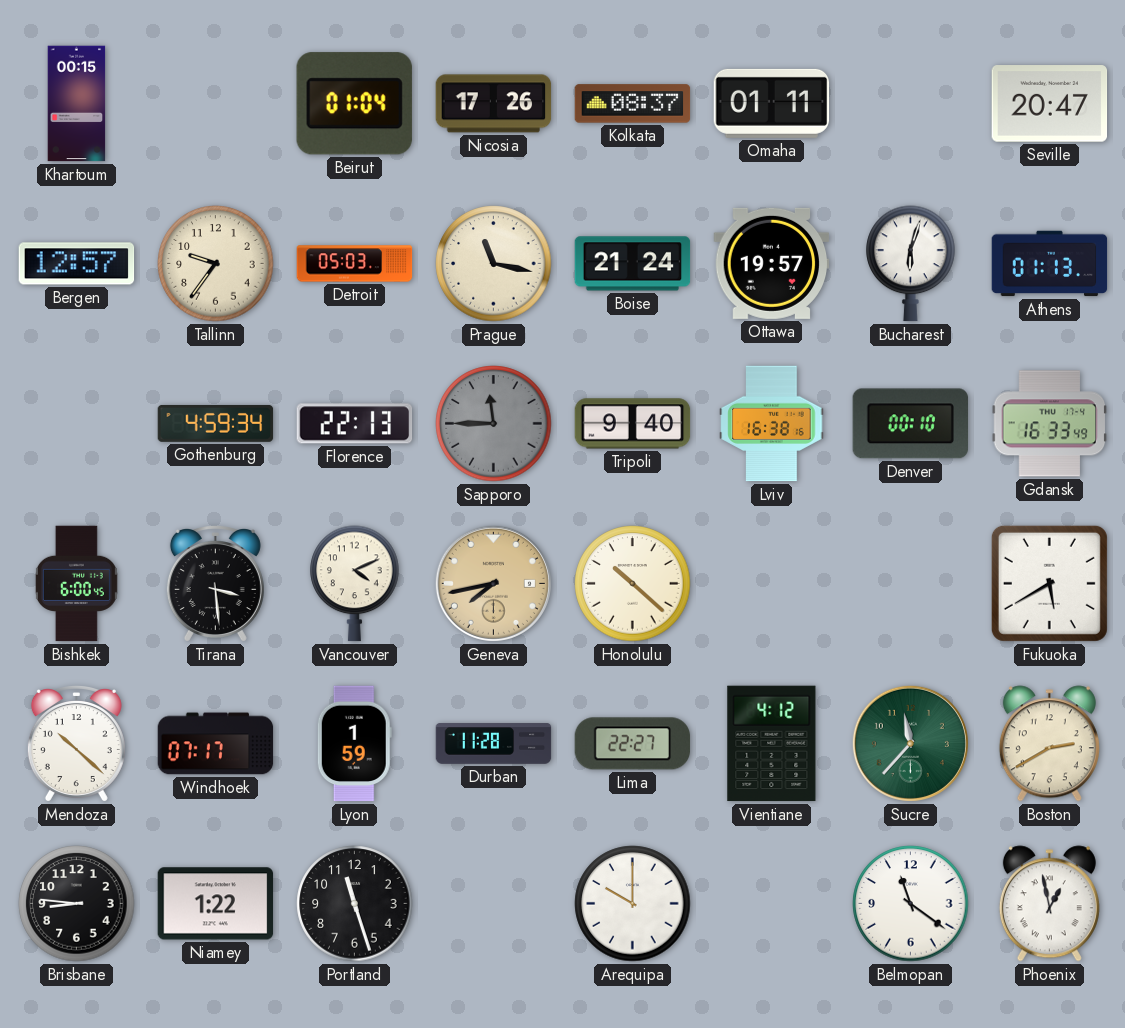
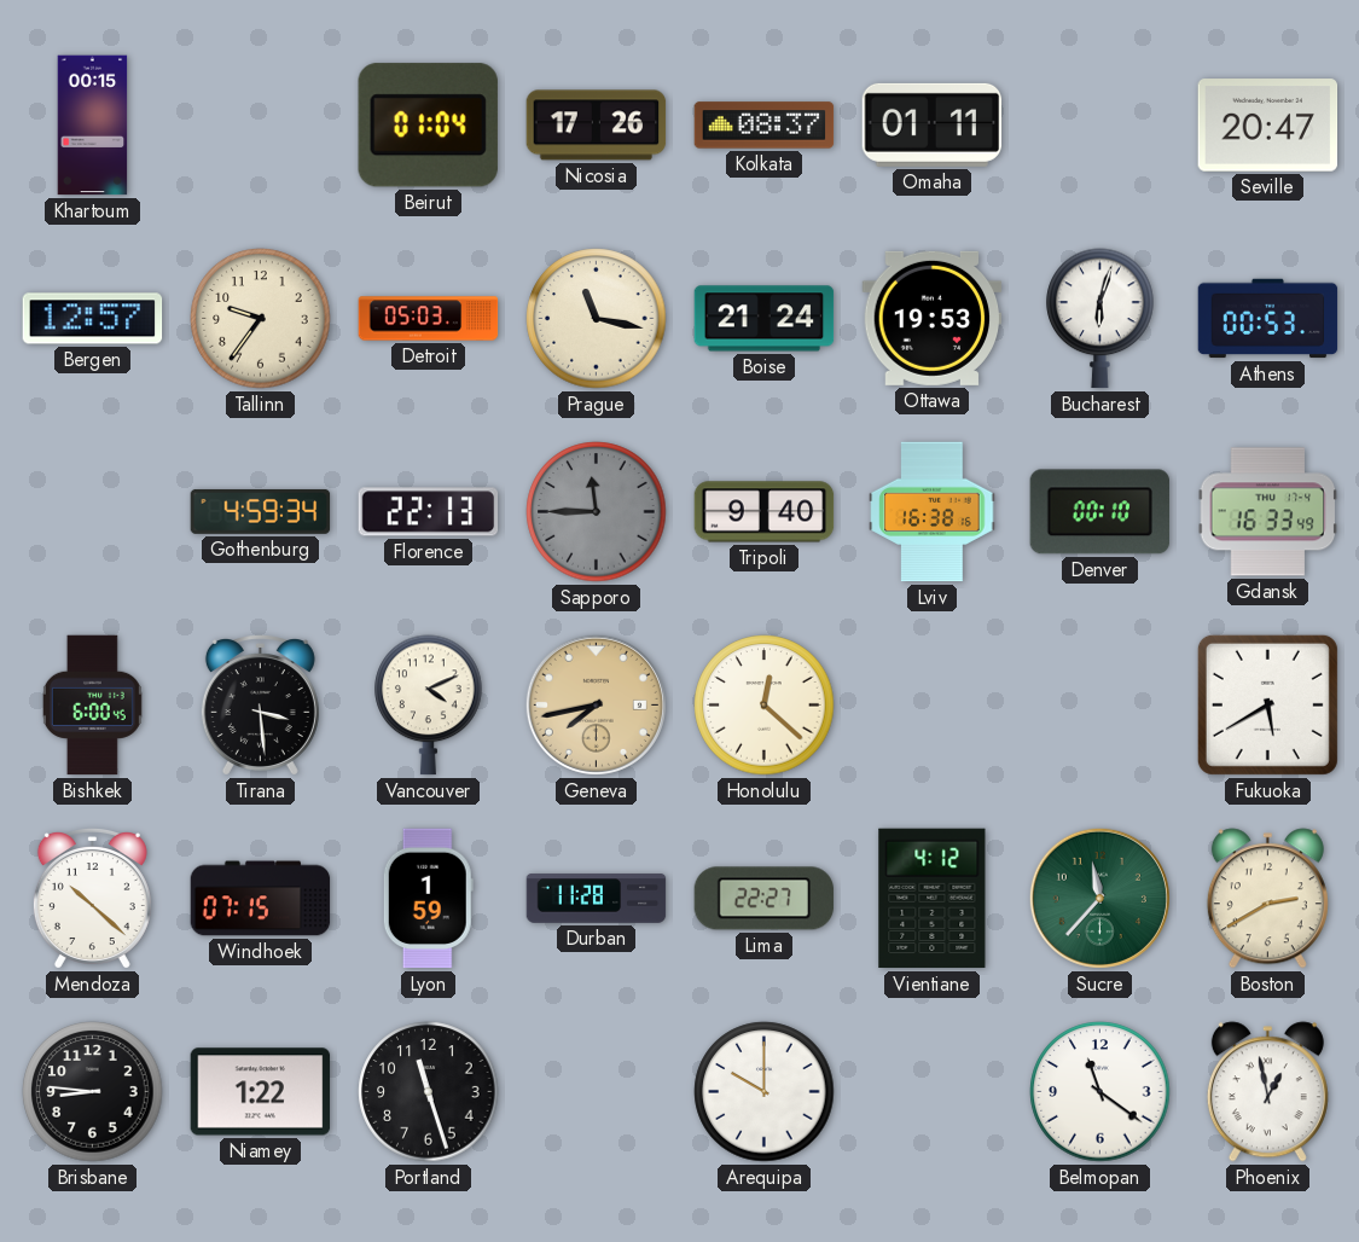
Ottawa: 19:57 -> 19:53
Athens: 01:13 -> 00:53
Honolulu: 10:22 -> 12:22
Windhoek: 07:17 -> 07:15
